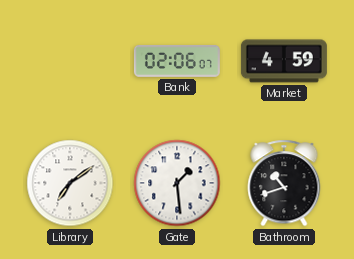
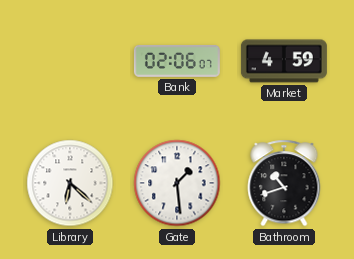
Library: 7:09 -> 6:22
